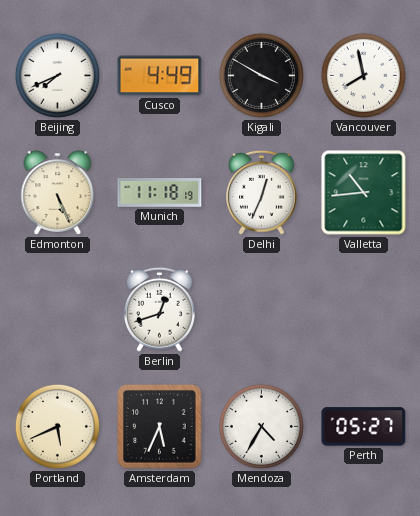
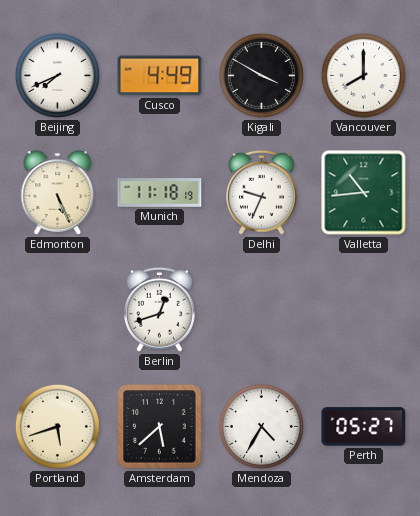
Vancouver: 7:58 -> 8:00
Delhi: 12:34 -> 9:34
Portland: 5:41 -> 5:42
Amsterdam: 5:34 -> 5:38
